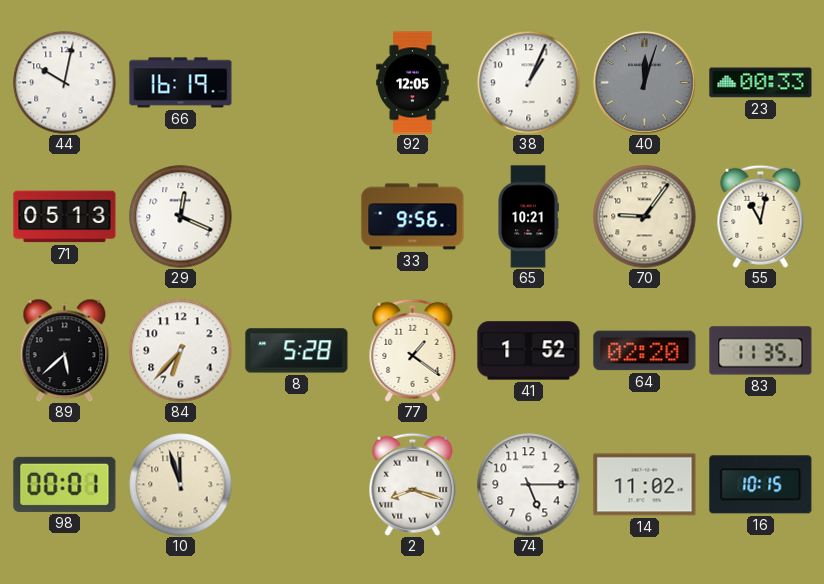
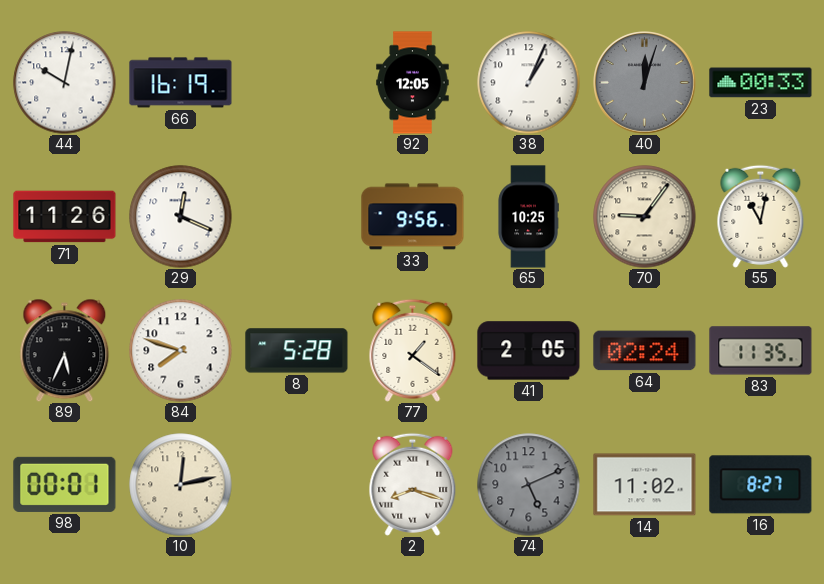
71: 05:13 -> 11:26
65: 10:21 -> 10:25
89: 5:38 -> 5:34
84: 6:37 -> 7:48
41: 1:52 -> 2:05
64: 02:20 -> 02:24
10: 11:57 -> 12:13
74: 5:15 -> 5:11
74 dial: white -> grey
16: 10:15 -> 8:27
